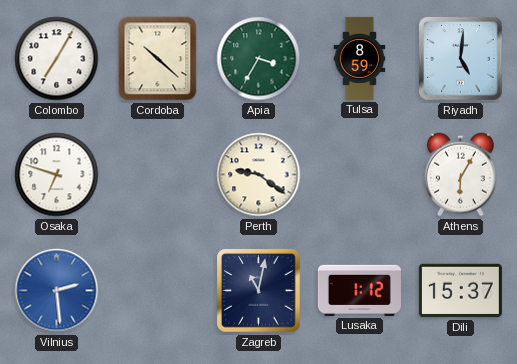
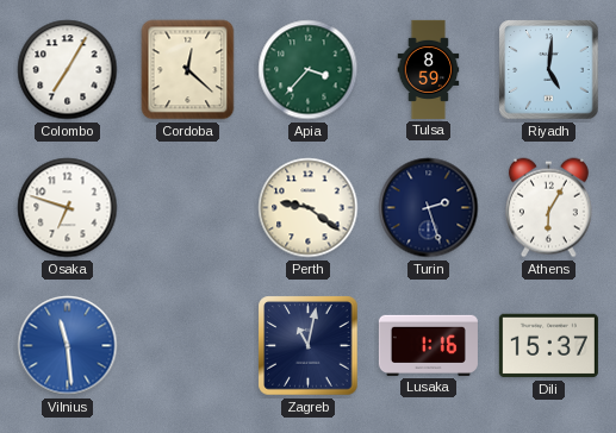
Cordoba: 10:22 -> 12:22
Apia: 3:35 -> 3:37
Turin: none -> 2:27
Vilnius: 2:29 -> 11:29
Lusaka: 1:12 -> 1:16
